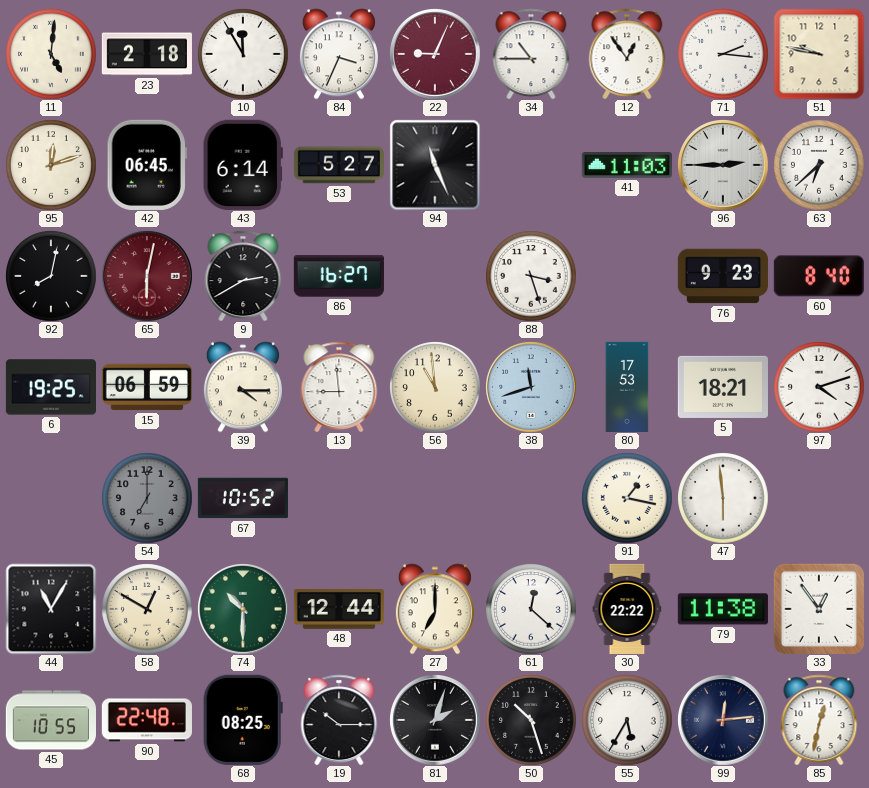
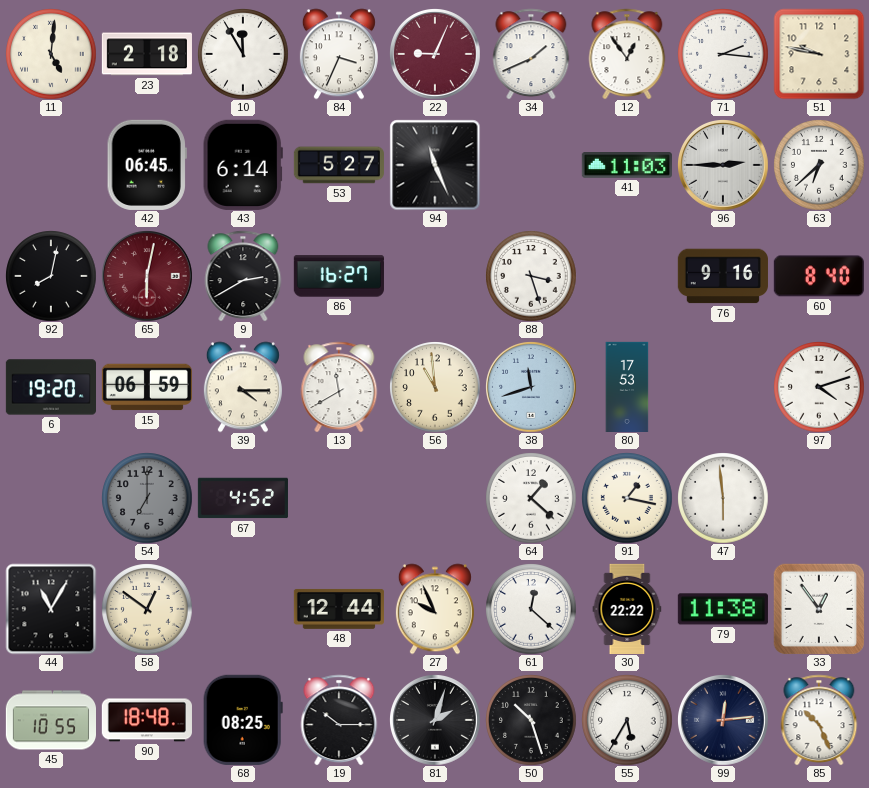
34: 10:45 -> 1:41
95: 12:12 -> none
76: 9:23 -> 9:16
6: 19:25 -> 19:20
13: 8:59 -> 11:40
5: 18:21 -> none
67: 10:52 -> 4:52
64: none -> 1:22
58: 12:50 -> 12:51
74: 10:30 -> none
27: 7:00 -> 9:56
90: 22:48 -> 18:48
85: 12:32 -> 10:26
